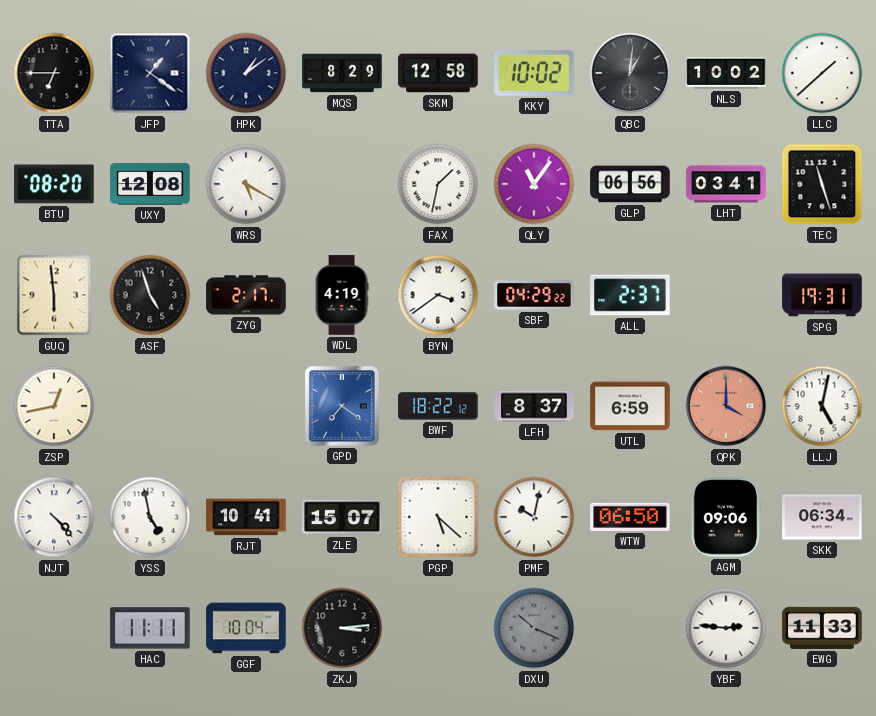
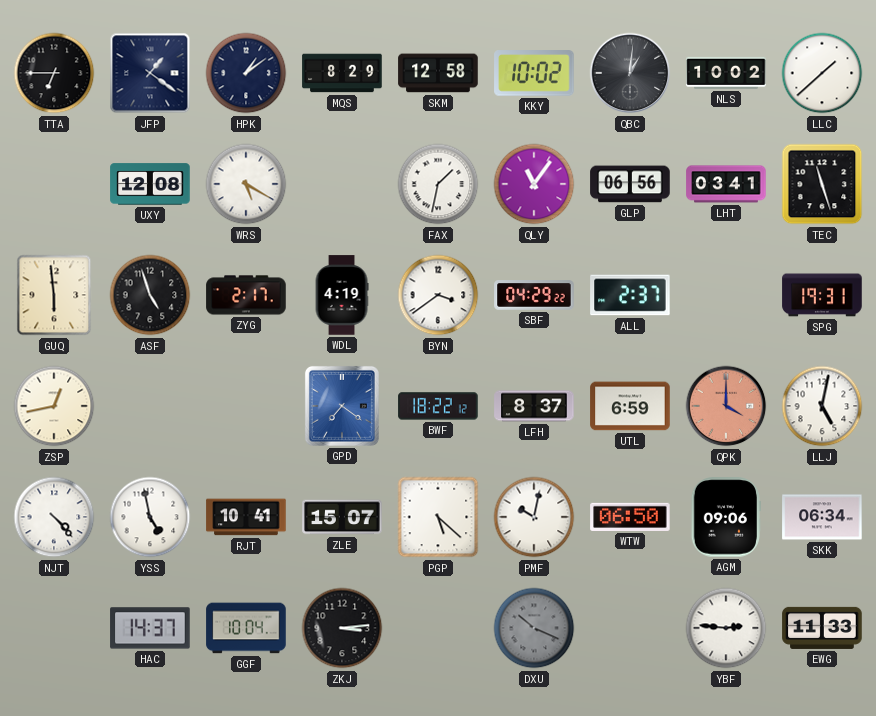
BTU: 08:20 -> none
HAC: 11:11 -> 14:37
